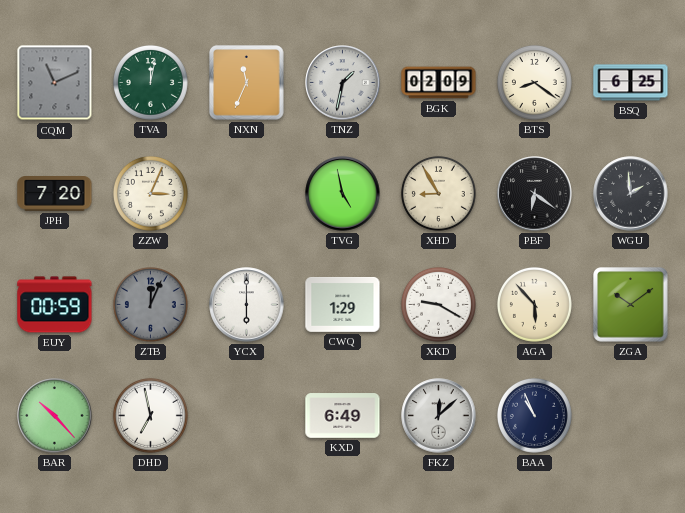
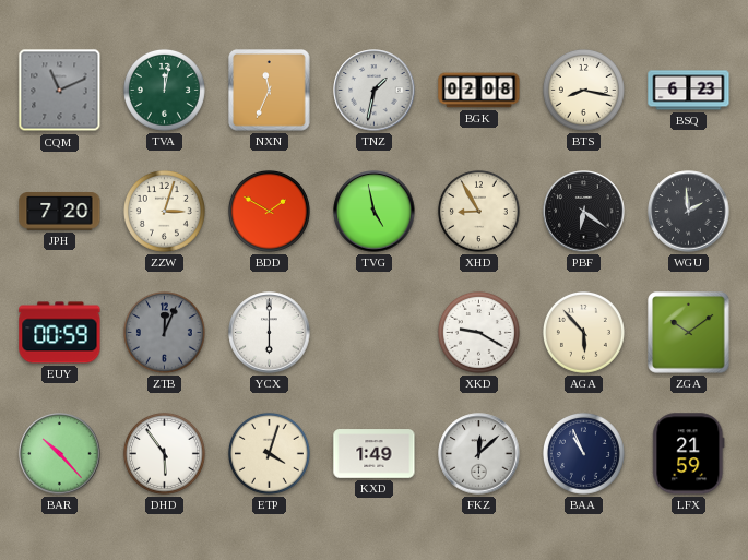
BGK: 02:09 -> 02:08
BTS: 8:21 -> 8:17
BSQ: 6:25 -> 6:23
ZZW: 3:04 -> 3:03
BDD: none -> 1:50
CWQ: 1:29 -> none
DHD: 6:58 -> 5:54
ETP: none -> 4:03
KXD: 6:49 -> 1:49
LFX: none -> 21:59
